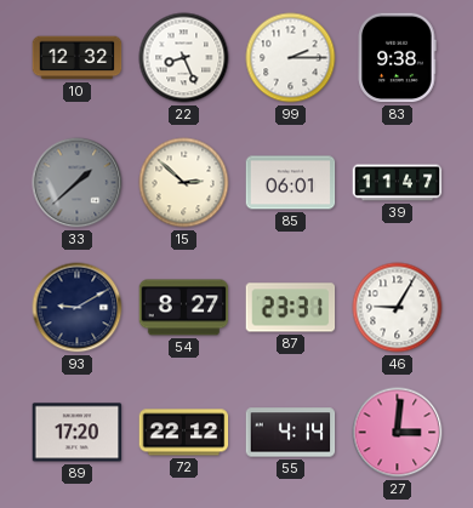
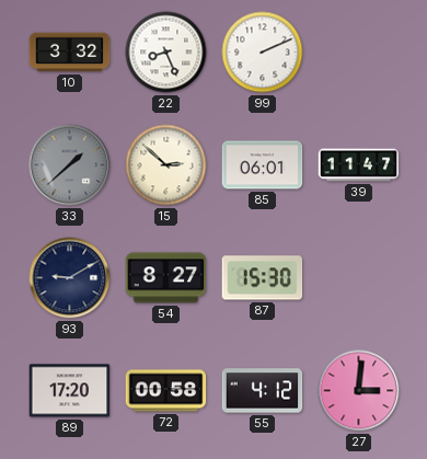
10: 12:32 -> 3:32
99: 2:15 -> 2:11
83: 9:38 -> none
87: 23:31 -> 15:30
46: 9:05 -> none
72: 22:12 -> 00:58
55: 4:14 -> 4:12
